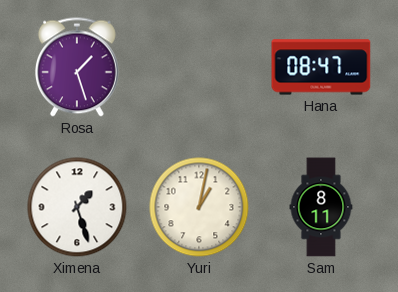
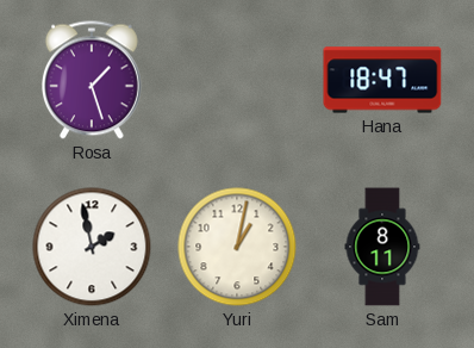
Hana: 08:47 -> 18:47
Ximena: 1:27 -> 1:58
